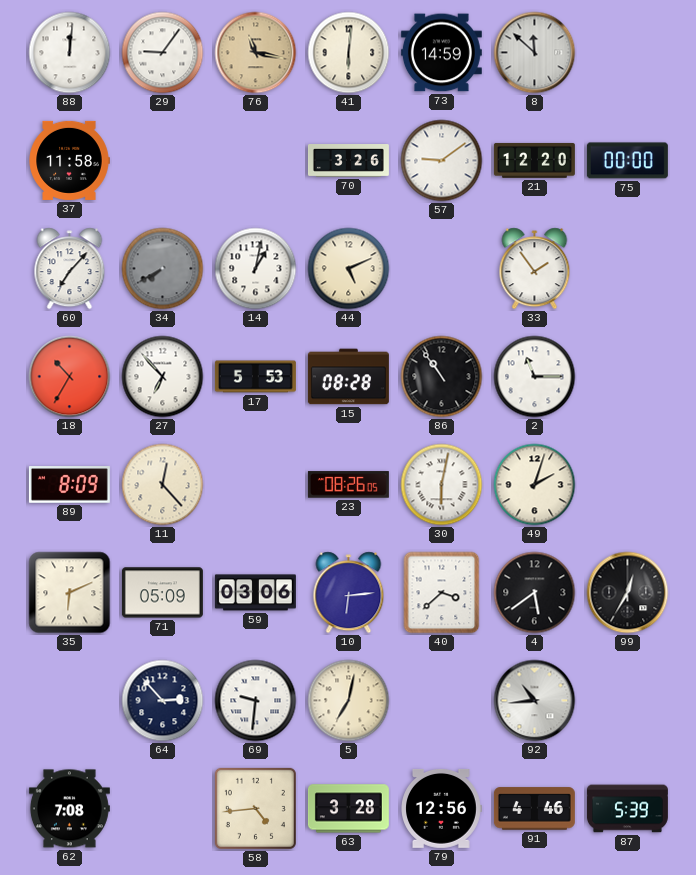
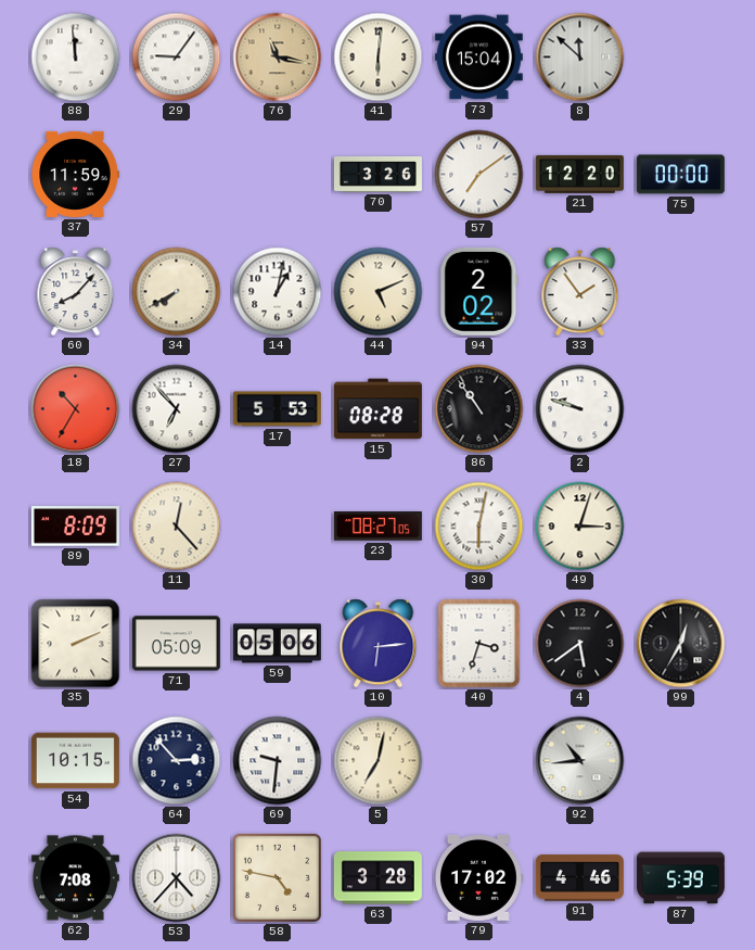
88: 12:01 -> 11:59
73: 14:59 -> 15:04
37: 11:58 -> 11:59
57: 9:09 -> 7:09
60: 7:07 -> 8:07
34 dial: grey -> cream
94: none -> 2:02
2: 11:15 -> 9:48
23: 08:26 -> 08:27
49: 2:03 -> 3:03
35: 6:11 -> 2:11
59: 03:06 -> 05:06
40: 3:38 -> 3:33
54: none -> 10:15
53: none -> 4:37
58: 4:44 -> 4:47
79: 12:56 -> 17:02
